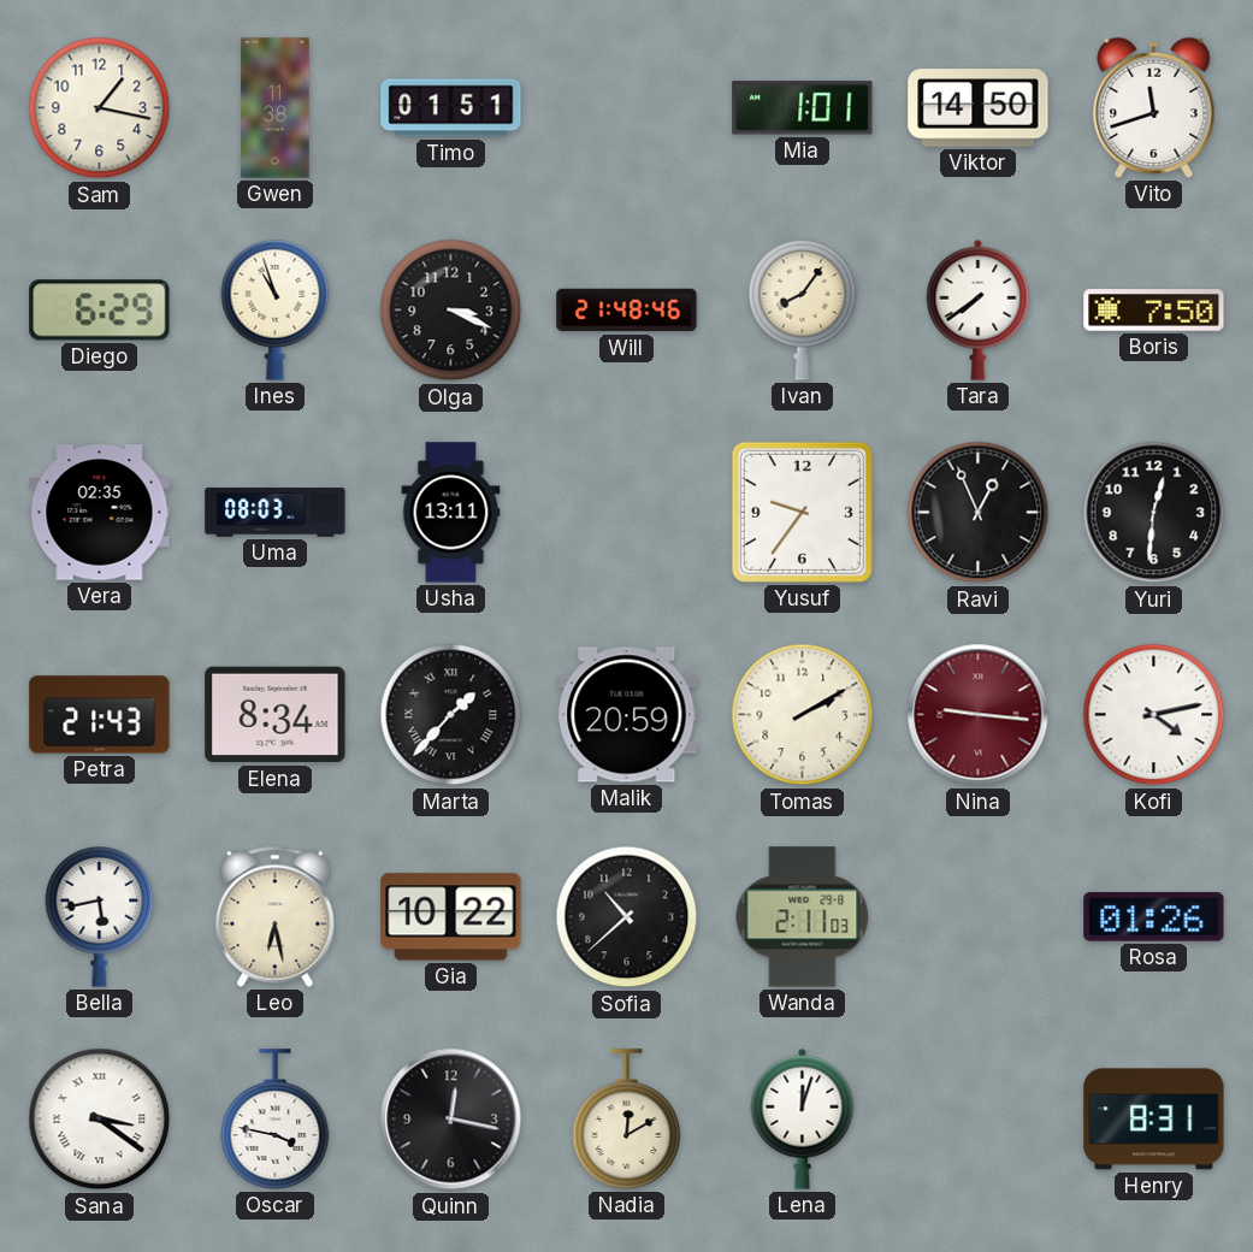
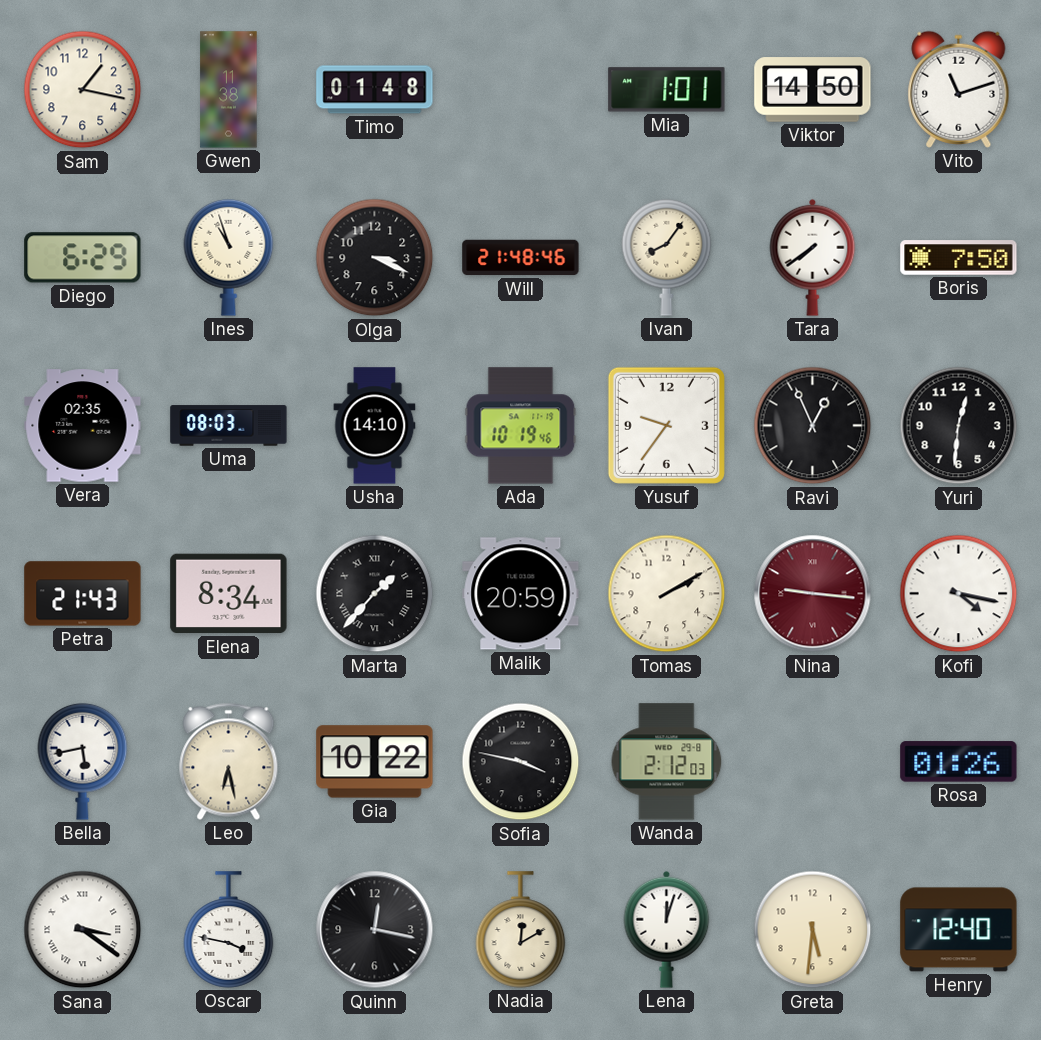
Timo: 01:51 -> 01:48
Vito: 11:42 -> 11:12
Usha: 13:11 -> 14:10
Ada: none -> 10:19
Kofi: 4:13 -> 4:17
Sofia: 10:38 -> 3:47
Wanda: 2:11 -> 2:12
Greta: none -> 5:31
Henry: 8:31 -> 12:40
